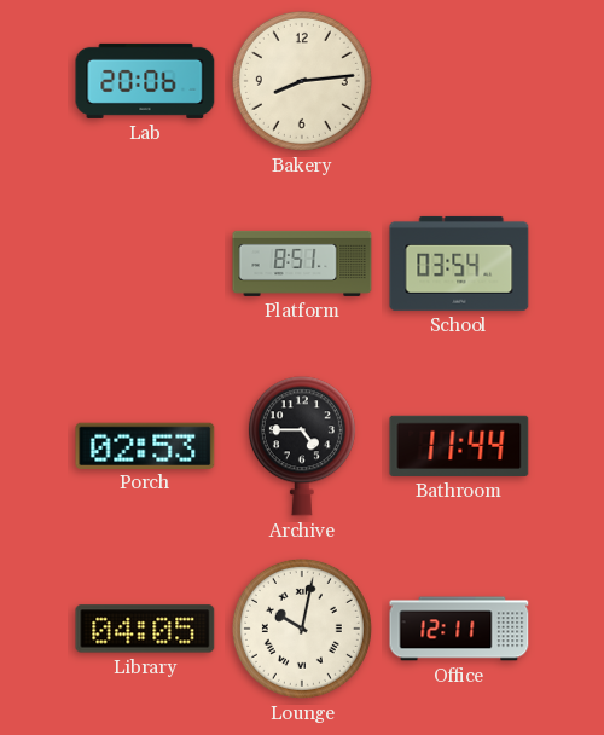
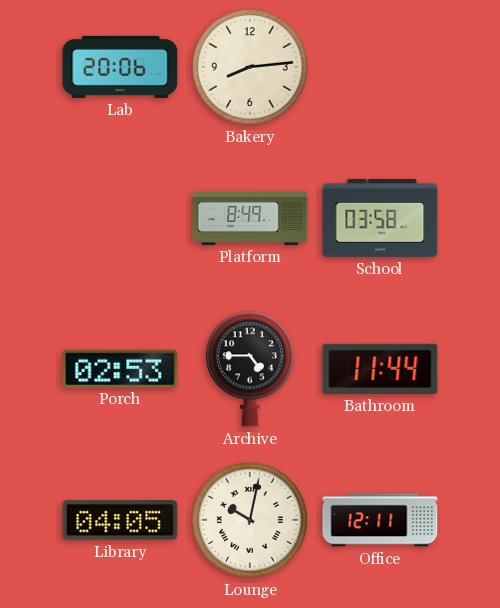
Platform: 8:51 -> 8:49
School: 03:54 -> 03:58
